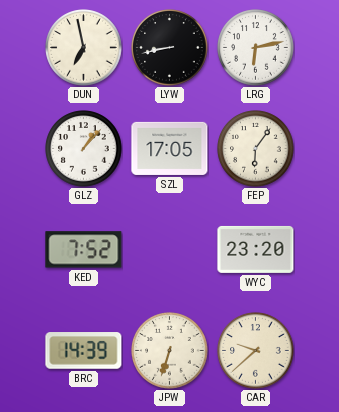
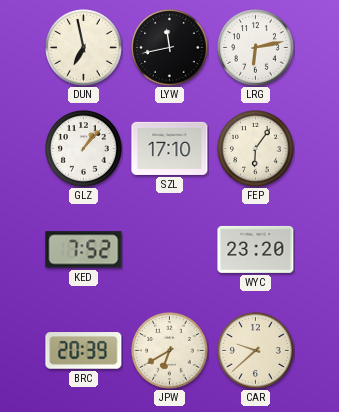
LYW: 8:43 -> 11:43
SZL: 17:05 -> 17:10
BRC: 14:39 -> 20:39
JPW: 6:33 -> 6:40
